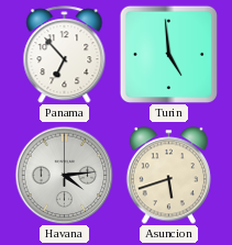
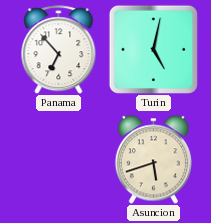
Turin: 4:59 -> 5:02
Havana: 4:14 -> none
